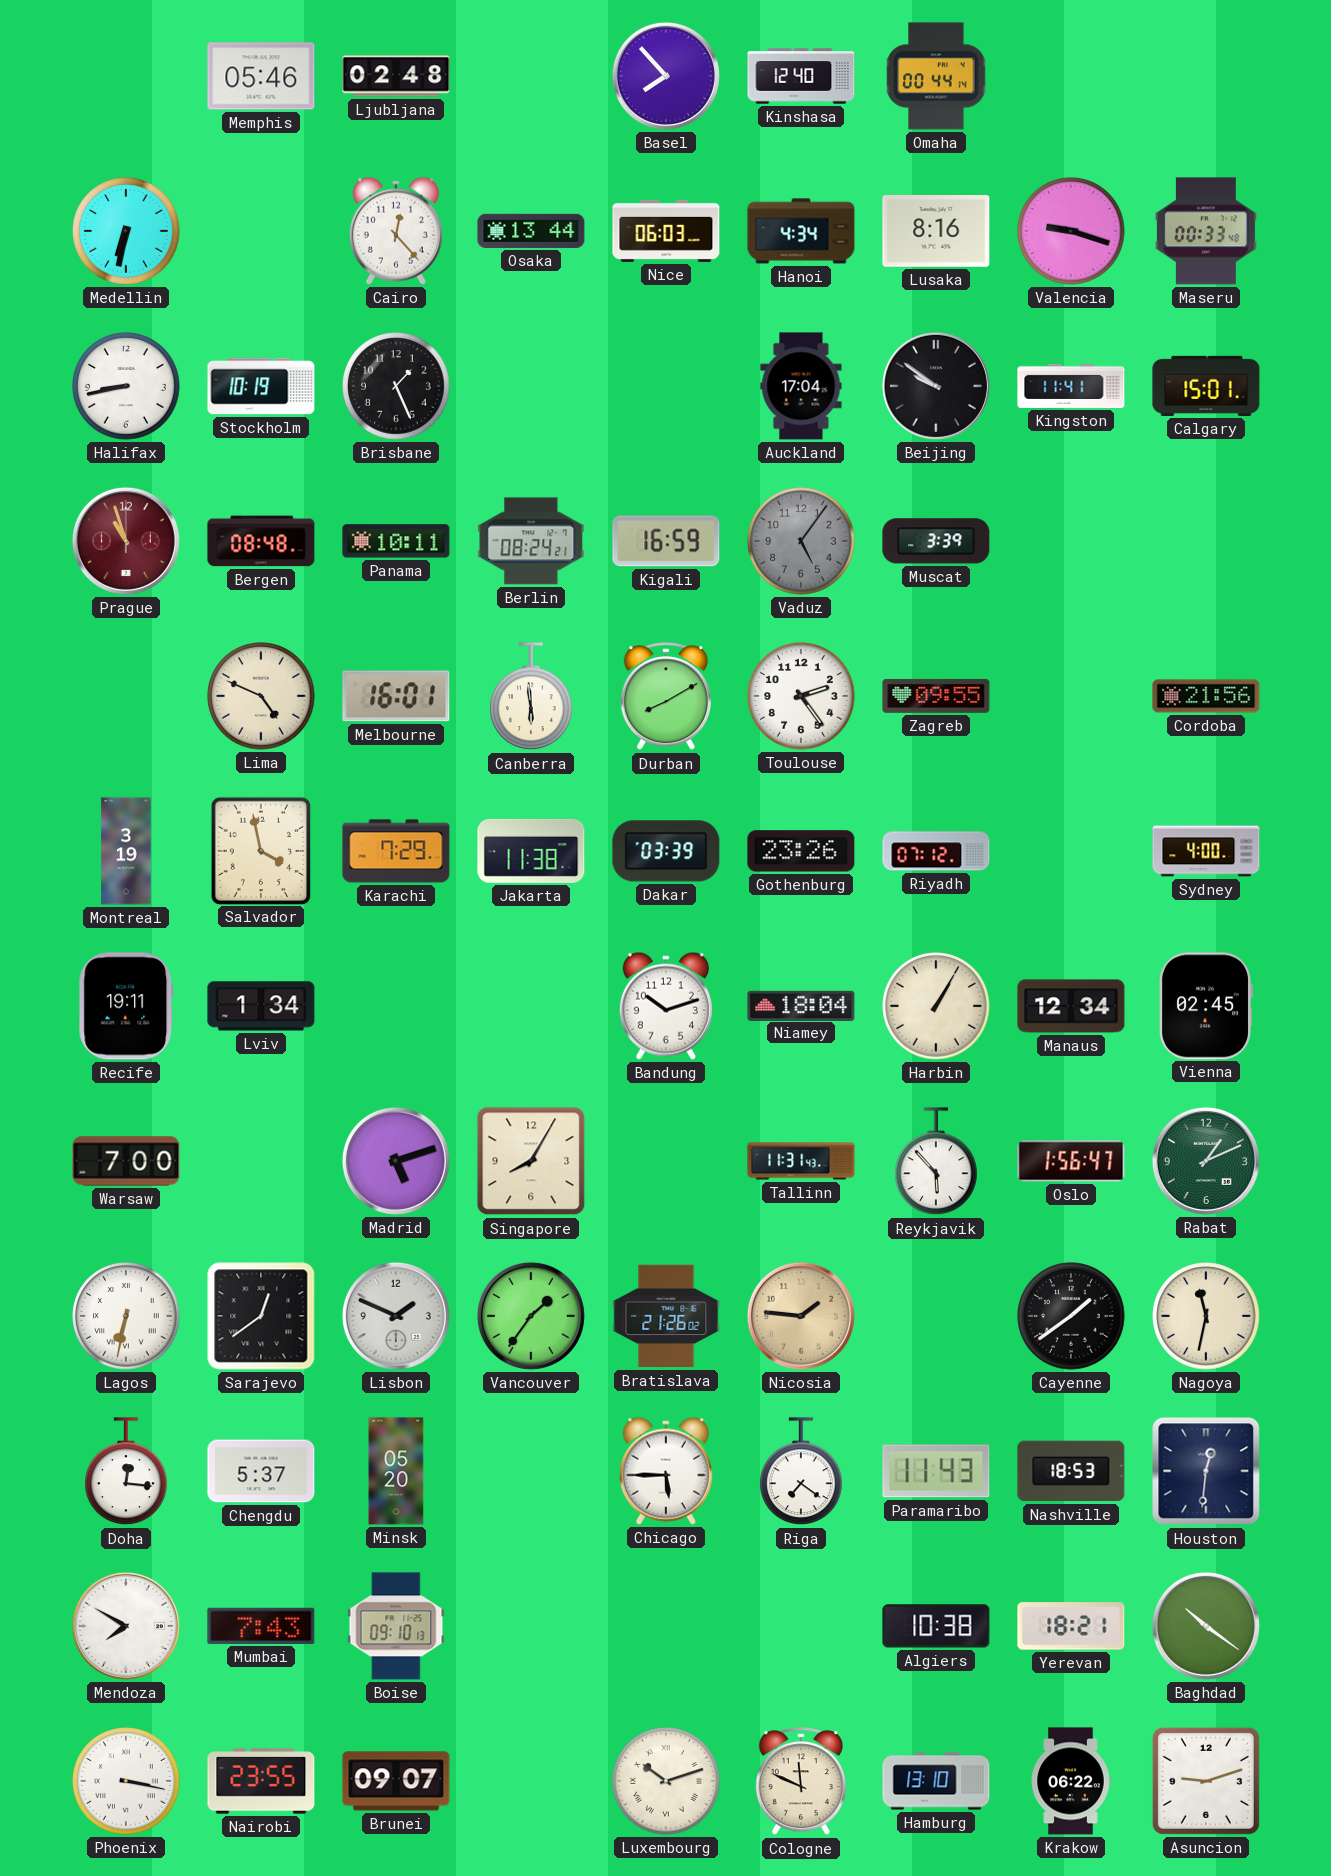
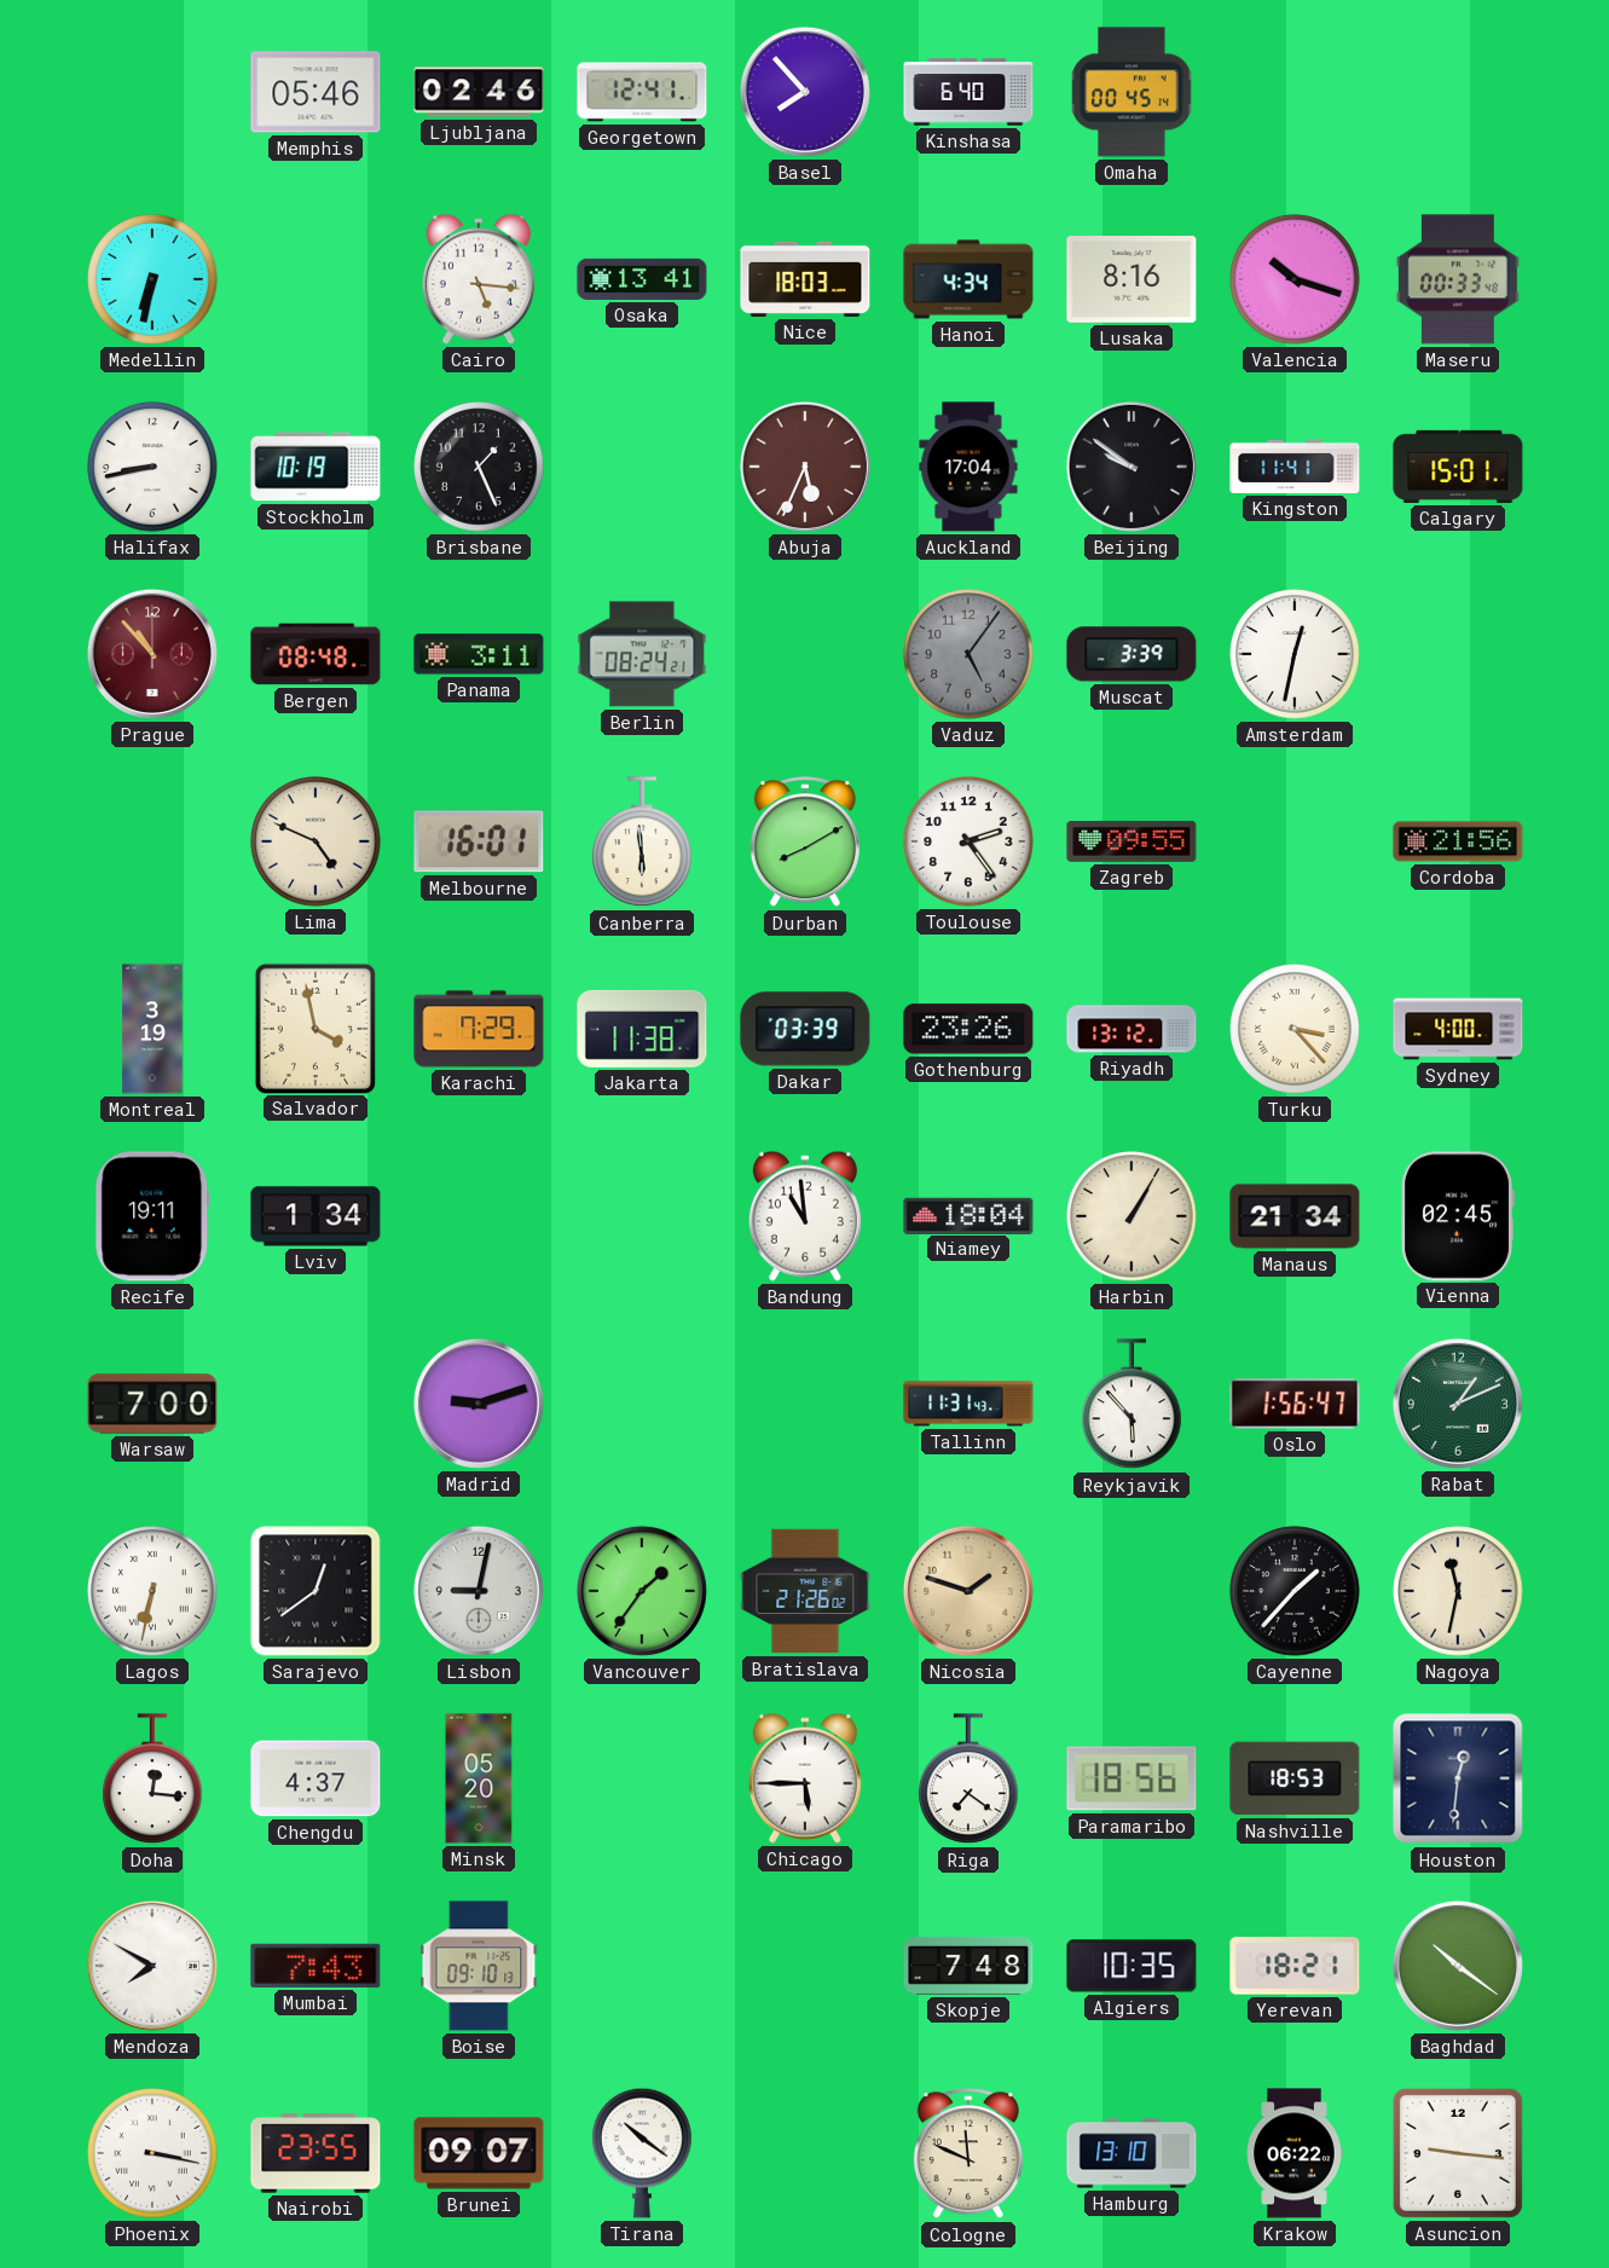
Ljubljana: 02:48 -> 02:46
Georgetown: none -> 12:41
Kinshasa: 12:40 -> 6:40
Omaha: 00:44 -> 00:45
Cairo: 12:23 -> 5:16
Osaka: 13:44 -> 13:41
Nice: 06:03 -> 18:03
Valencia: 9:18 -> 10:18
Abuja: none -> 5:34
Prague: 10:57 -> 10:53
Panama: 10:11 -> 3:11
Kigali: 16:59 -> none
Amsterdam: none -> 12:32
Riyadh: 07:12 -> 13:12
Turku: none -> 3:23
Bandung: 10:12 -> 10:59
Manaus: 12:34 -> 21:34
Madrid: 5:12 -> 9:12
Singapore: 8:05 -> none
Lisbon: 1:49 -> 9:02
Nicosia: 1:46 -> 1:48
Cayenne: 1:39 -> 1:37
Chengdu: 5:37 -> 4:37
Paramaribo: 11:43 -> 18:56
Skopje: none -> 7:48
Algiers: 10:38 -> 10:35
Tirana: none -> 10:21
Luxembourg: 10:12 -> none
Asuncion: 9:12 -> 9:16
